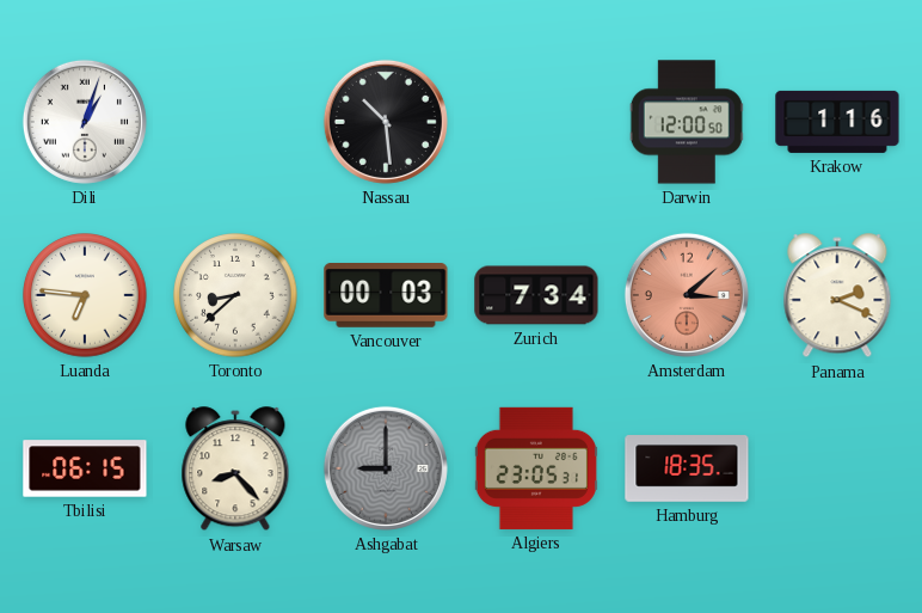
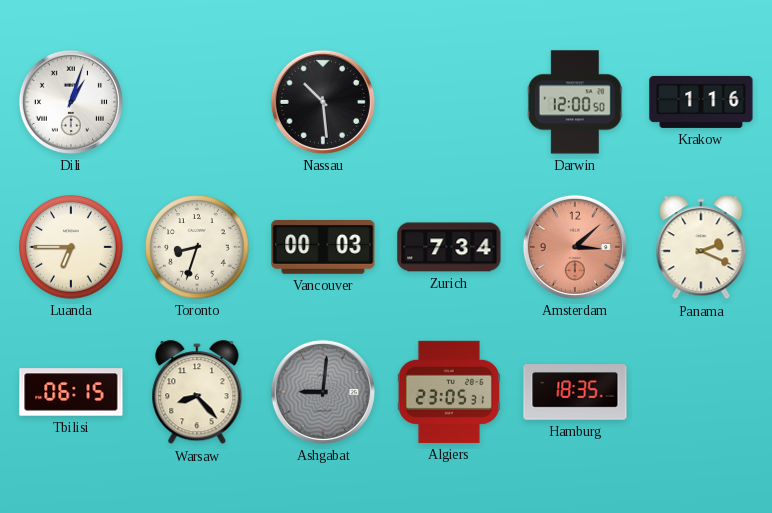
Luanda: 6:46 -> 6:45
Toronto: 8:38 -> 8:33
Ashgabat: 9:00 -> 9:01
